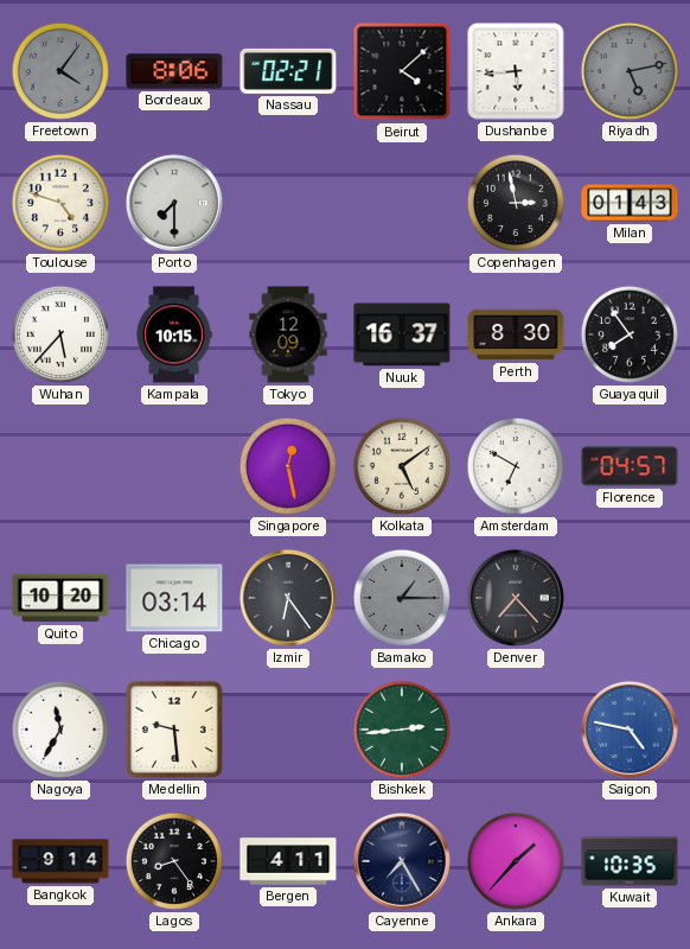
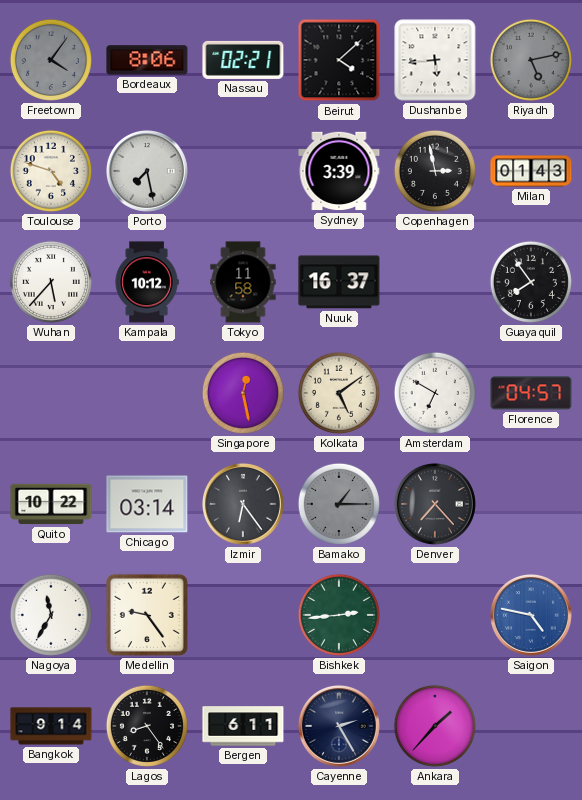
Porto: 7:30 -> 7:28
Sydney: none -> 3:39
Kampala: 10:15 -> 10:12
Tokyo: 12:09 -> 11:58
Perth: 8:30 -> none
Quito: 10:20 -> 10:22
Medellin: 9:29 -> 9:24
Bergen: 4:11 -> 6:11
Cayenne: 7:25 -> 2:25
Kuwait: 10:35 -> none
